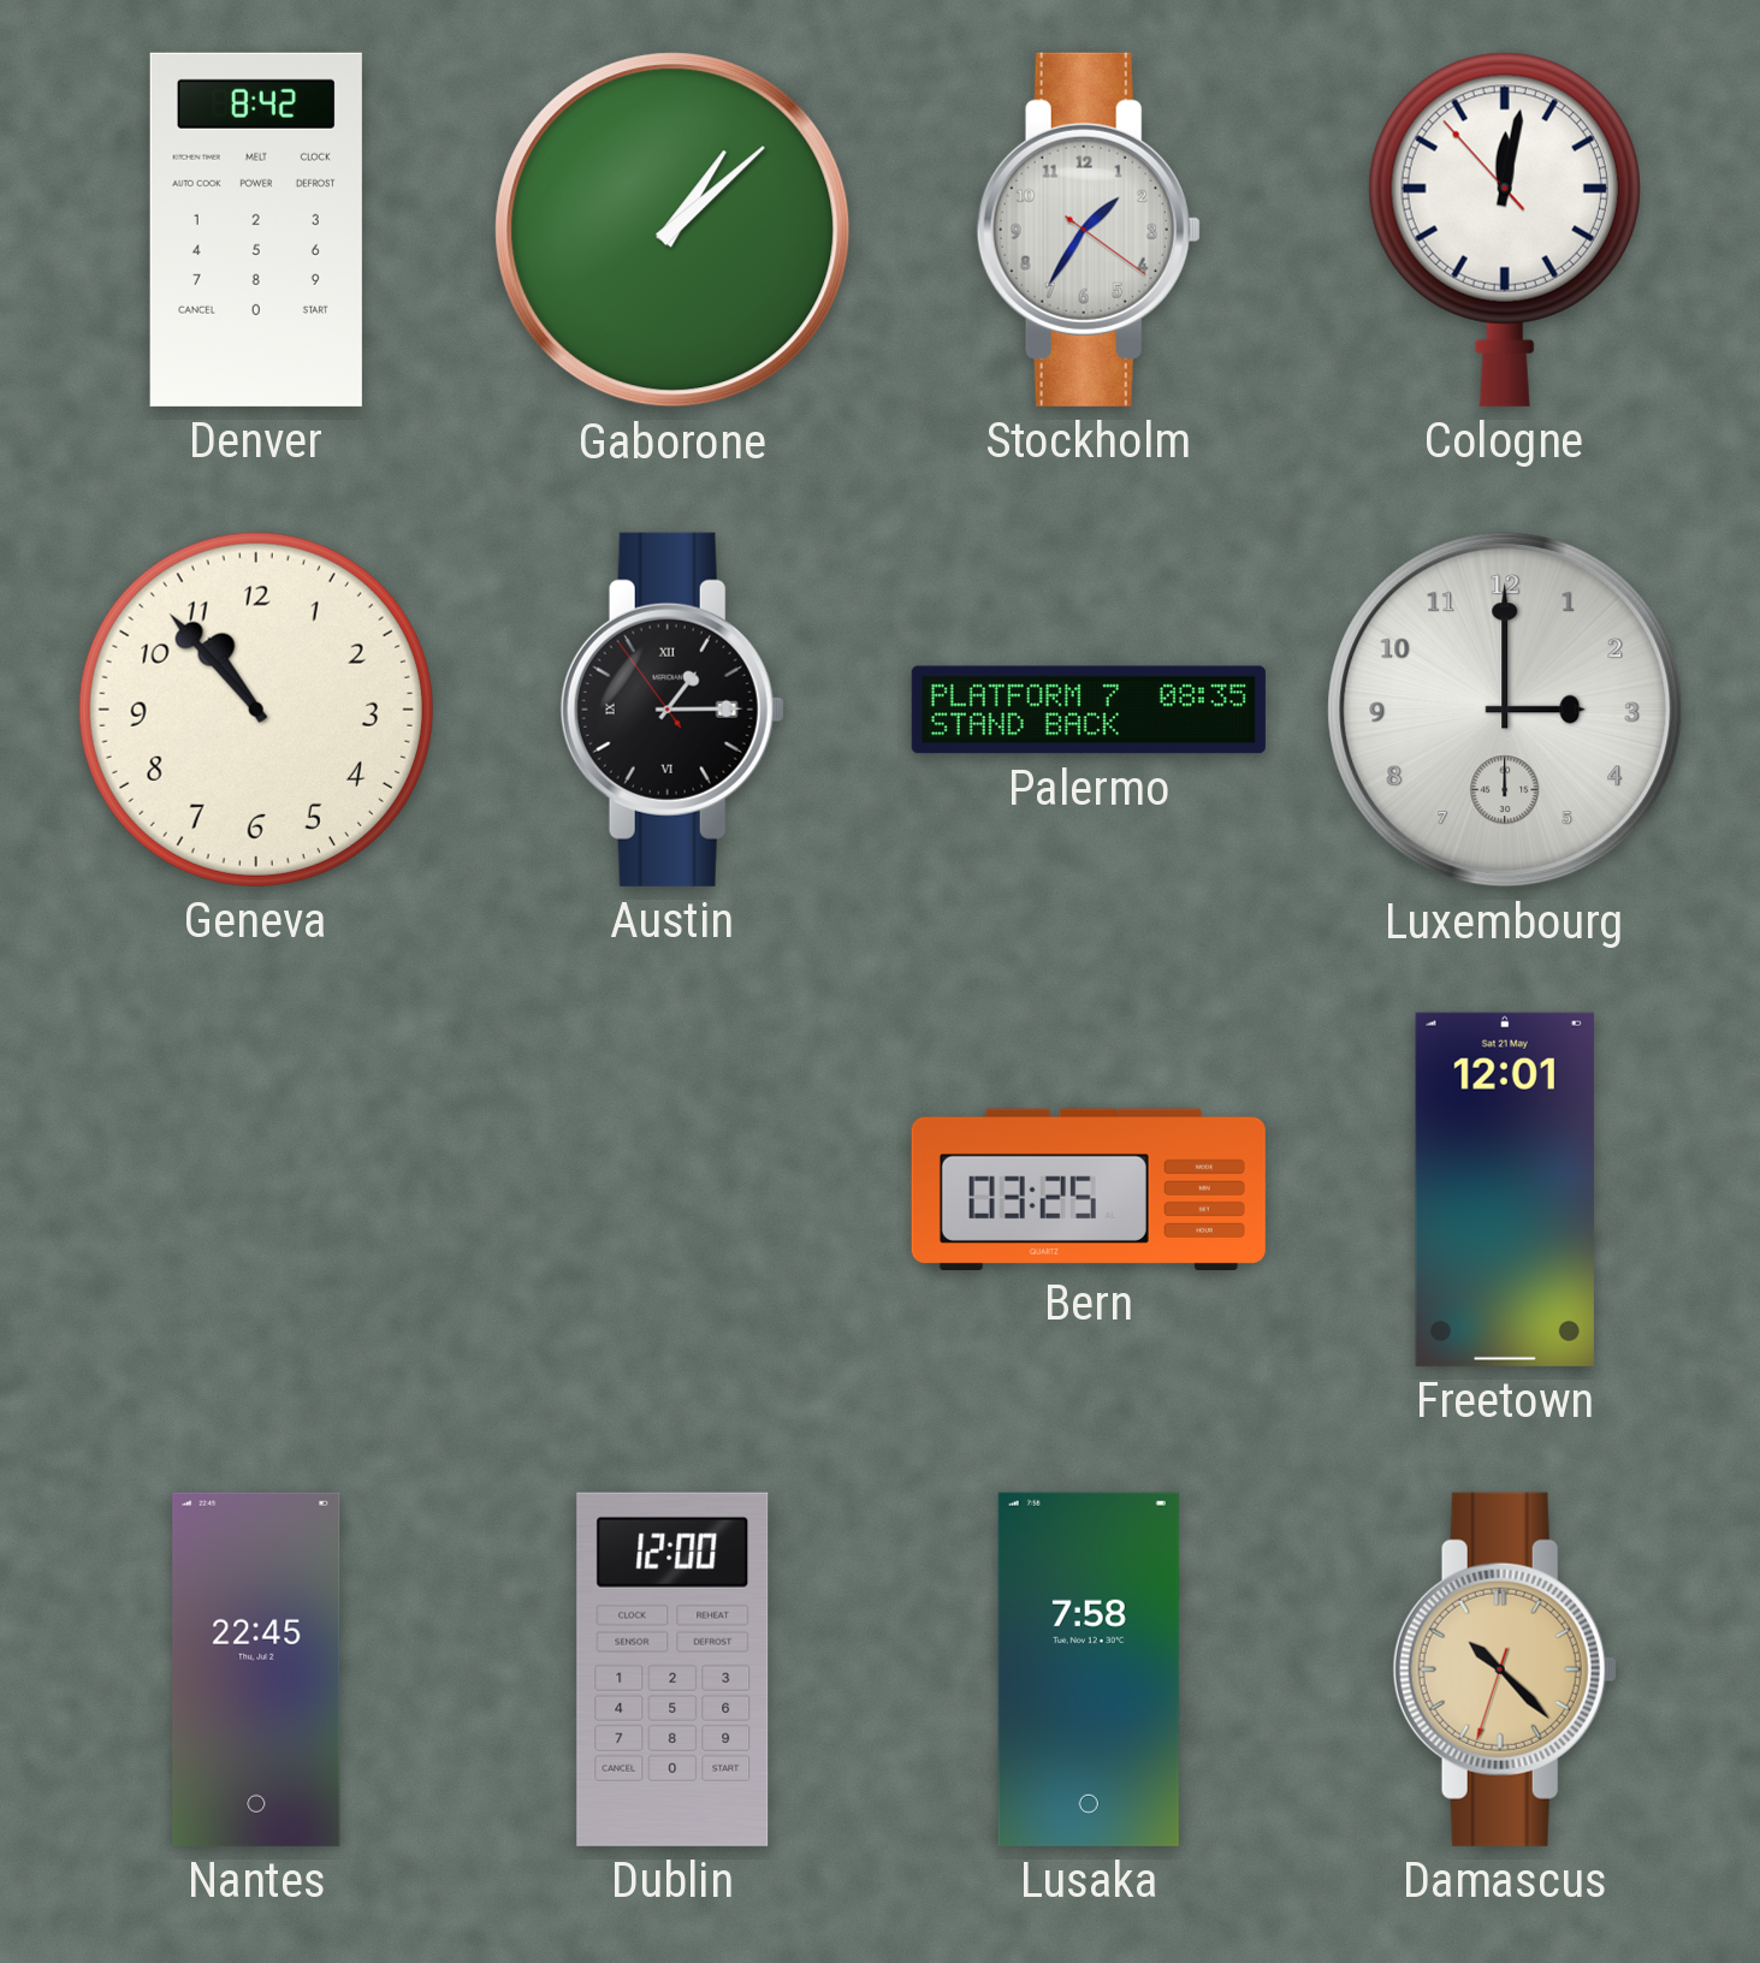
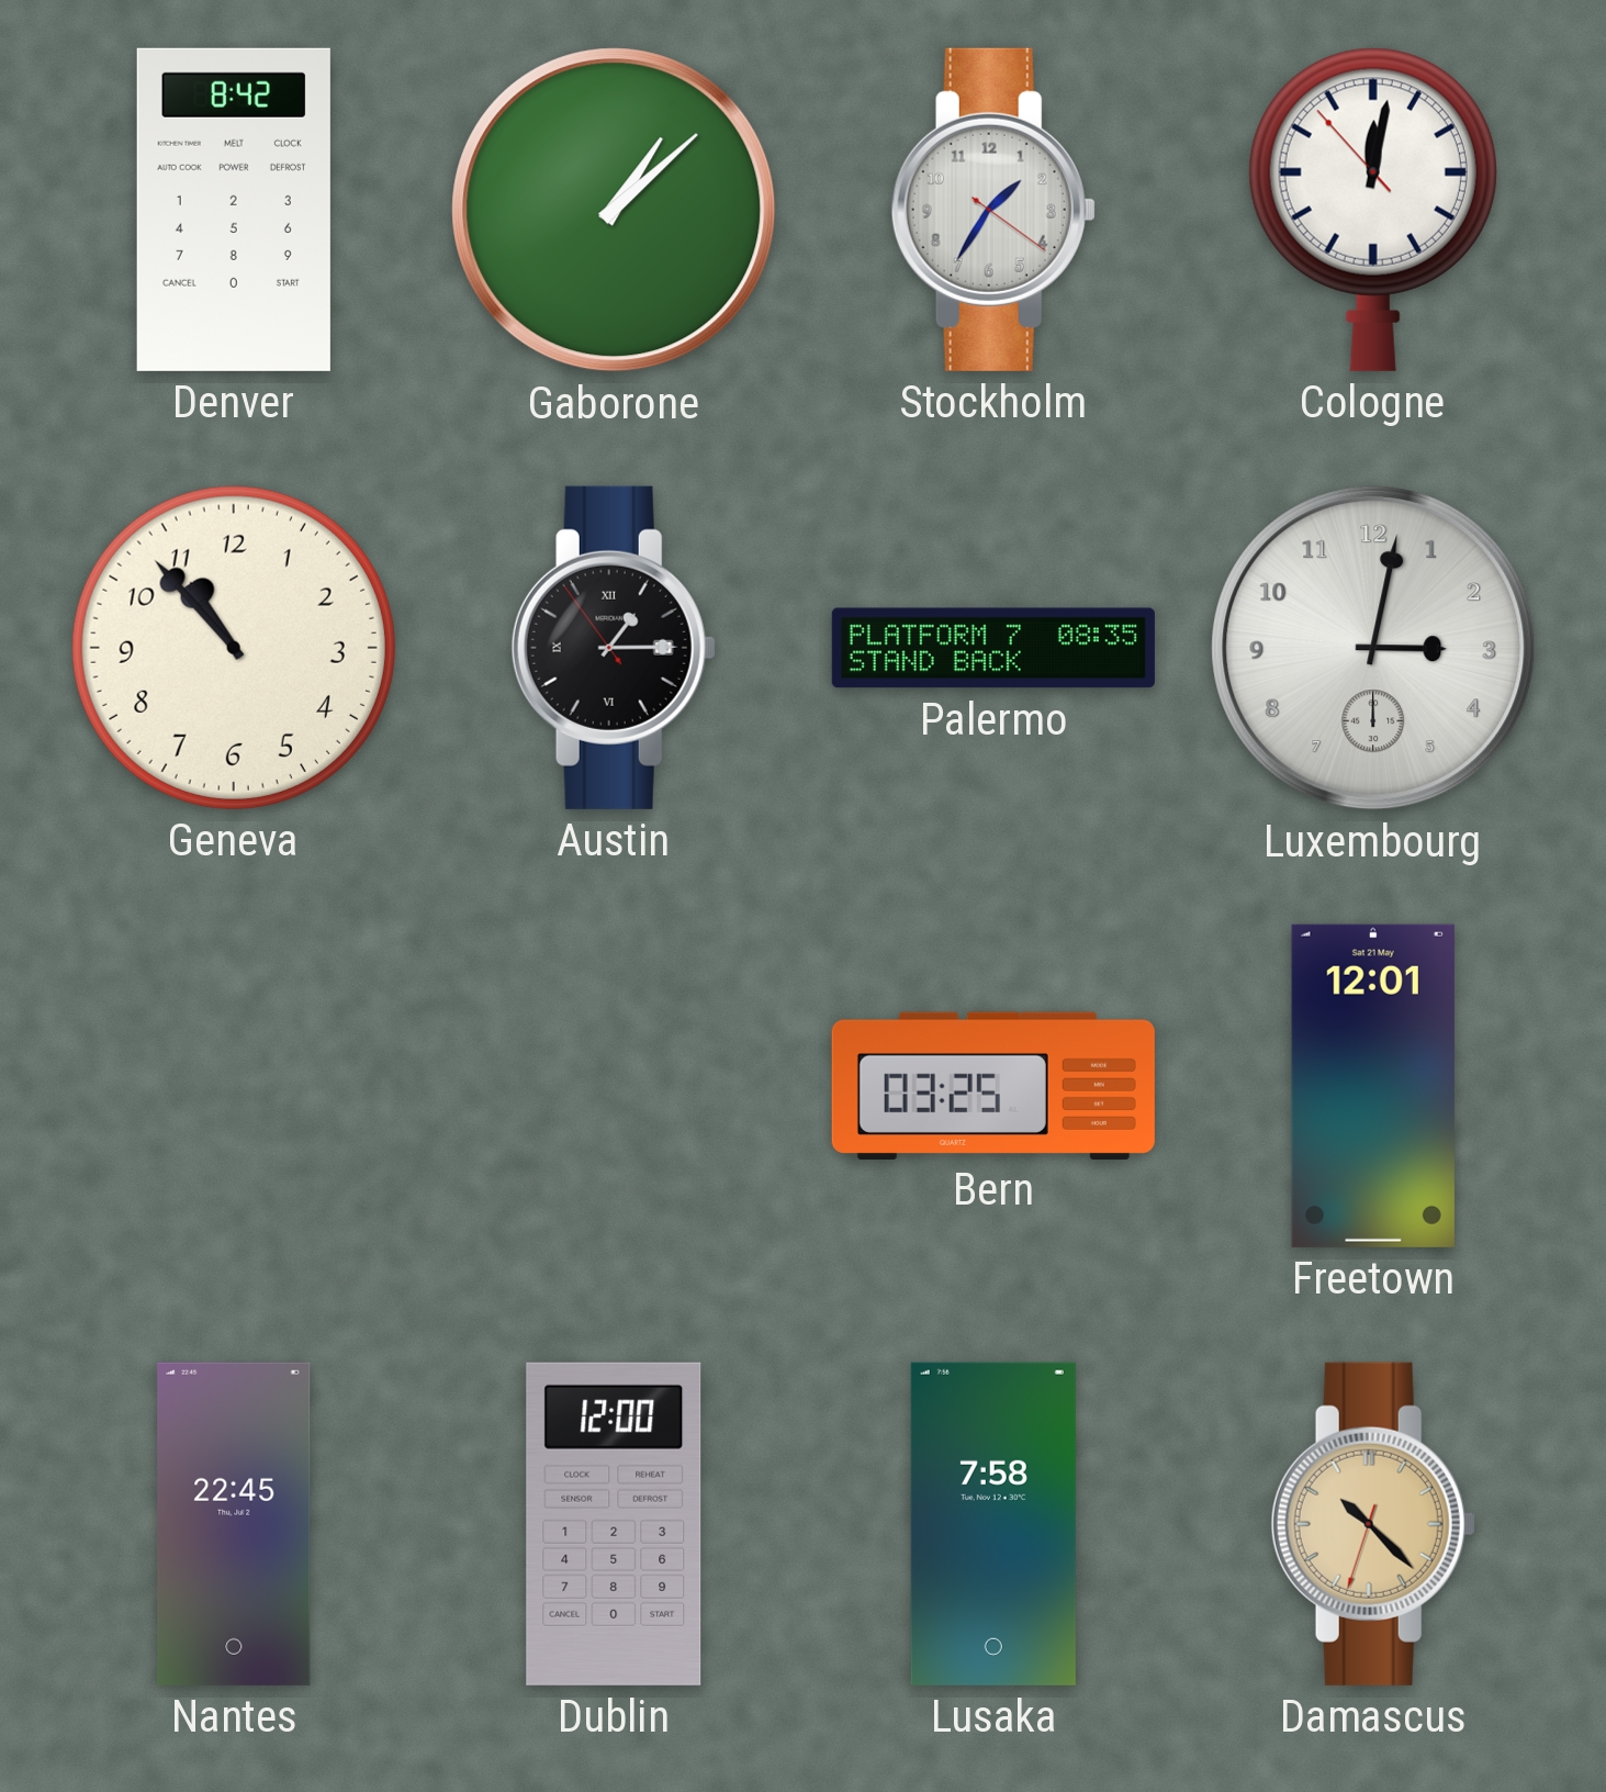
Luxembourg: 3:00 -> 3:02
